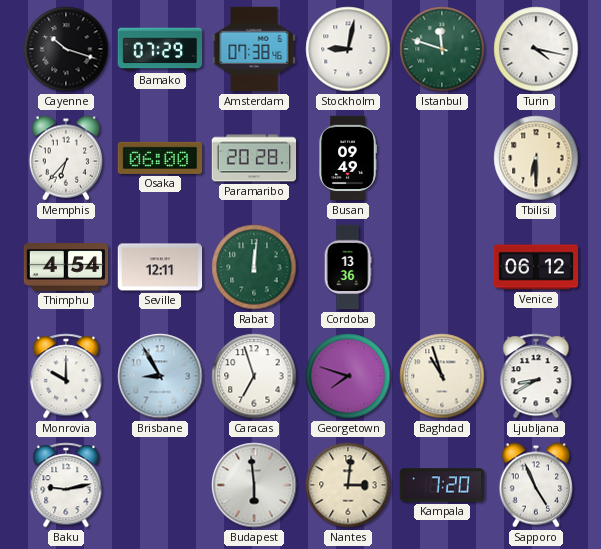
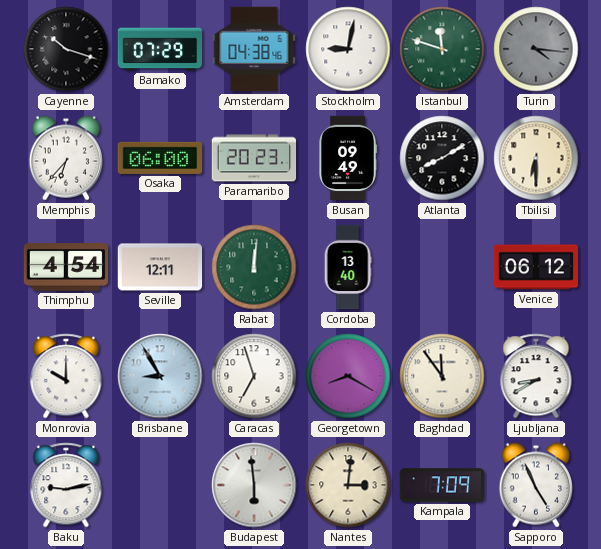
Amsterdam: 07:38 -> 04:38
Turin: 4:17 -> 4:16
Turin dial: white -> grey
Paramaribo: 20:28 -> 20:23
Atlanta: none -> 8:10
Cordoba: 13:36 -> 13:40
Georgetown: 7:48 -> 8:20
Baghdad: 10:57 -> 11:54
Kampala: 7:20 -> 7:09
